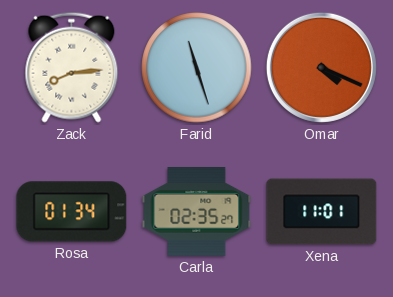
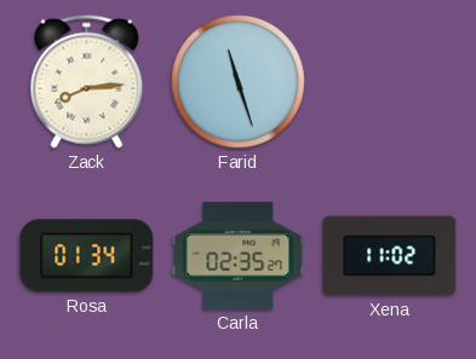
Omar: 4:19 -> none
Xena: 11:01 -> 11:02
